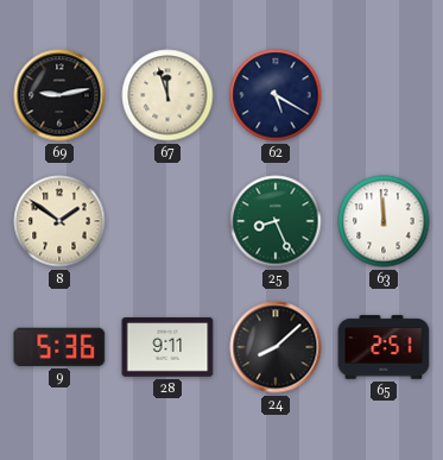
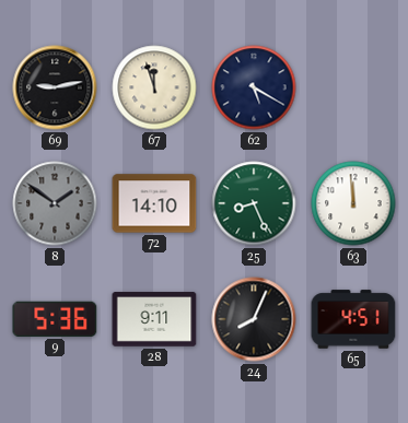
8 dial: cream -> grey
72: none -> 14:10
24: 8:08 -> 8:04
65: 2:51 -> 4:51
